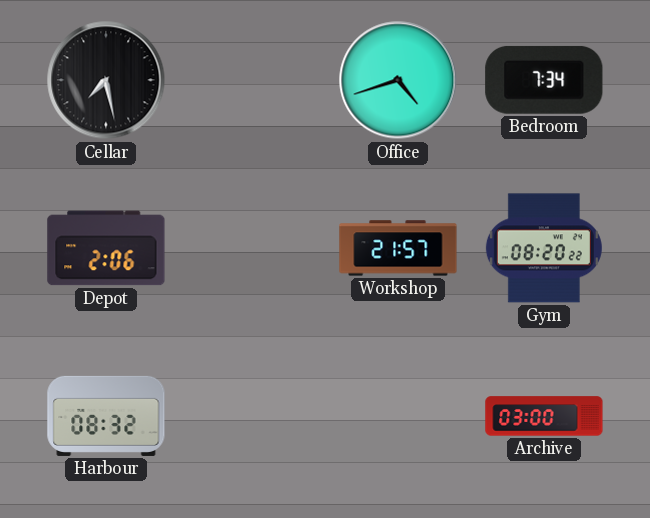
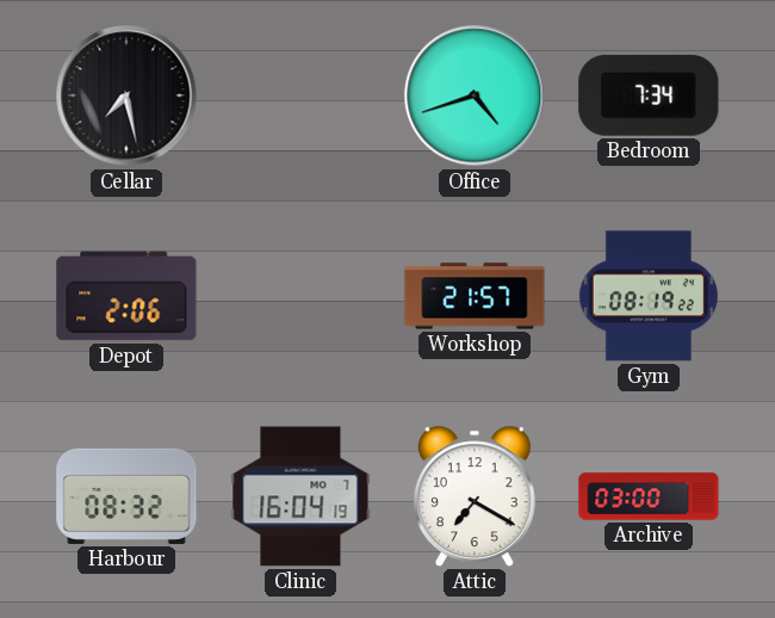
Gym: 08:20 -> 08:19
Clinic: none -> 16:04
Attic: none -> 7:20
